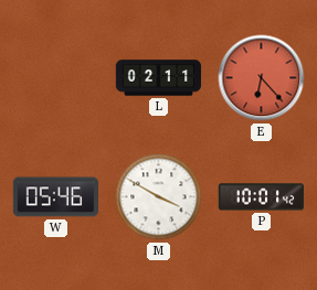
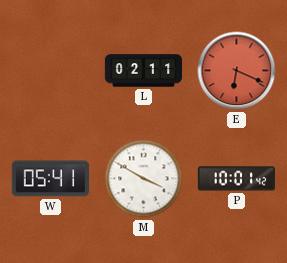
E: 6:23 -> 6:19
W: 05:46 -> 05:41
